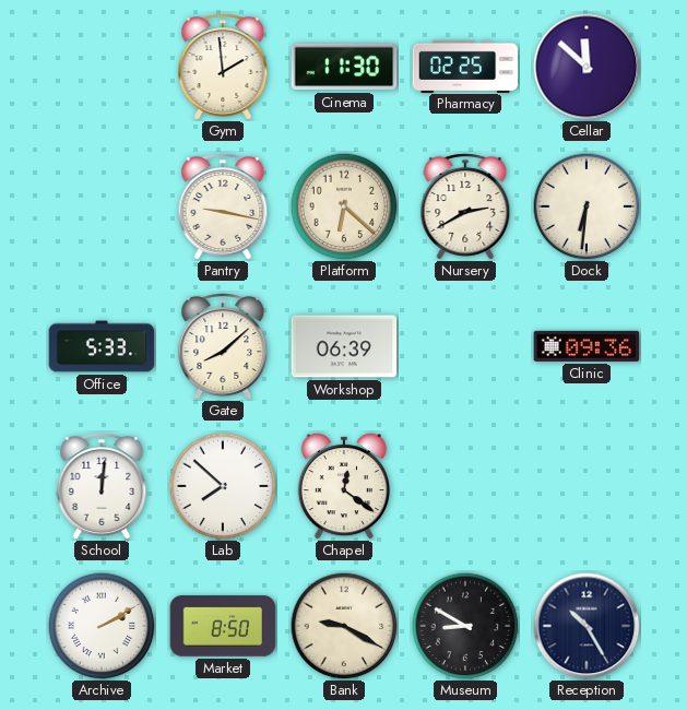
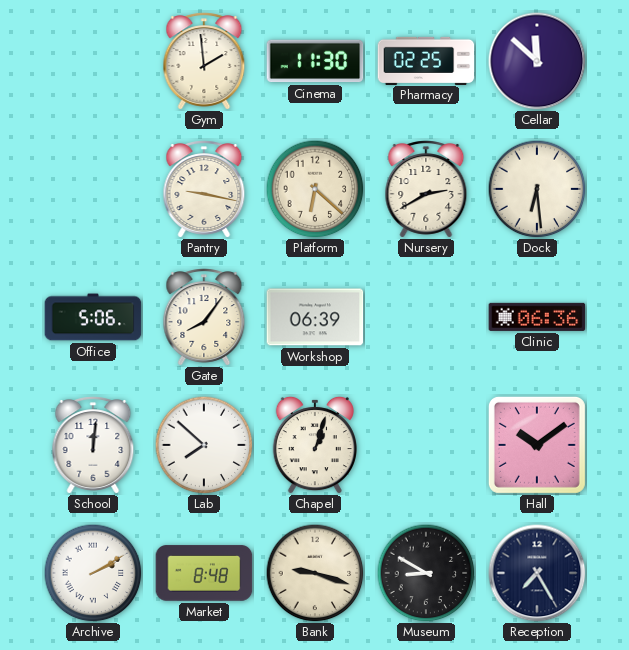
Dock: 6:31 -> 6:29
Office: 5:33 -> 5:06
Gate: 8:08 -> 8:06
Clinic: 09:36 -> 06:36
Chapel: 12:21 -> 1:03
Hall: none -> 10:09
Market: 8:50 -> 8:48
Bank: 9:20 -> 9:18
Reception: 10:25 -> 7:25
